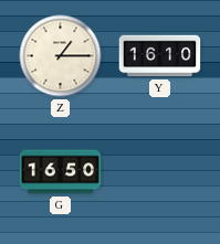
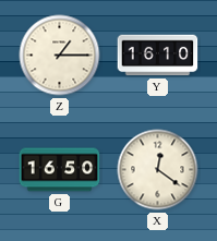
X: none -> 12:21
